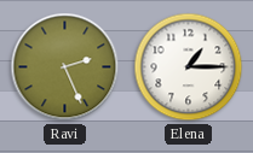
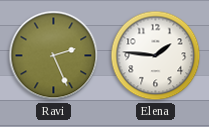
Elena: 1:15 -> 1:46
